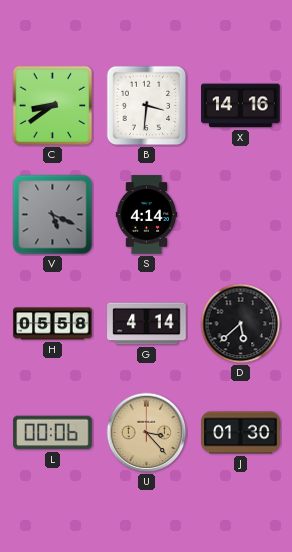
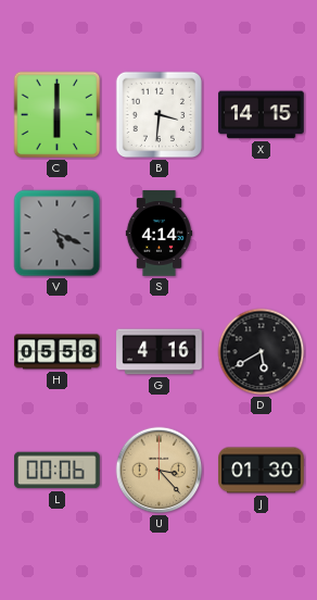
C: 8:39 -> 6:00
X: 14:16 -> 14:15
G: 4:14 -> 4:16
D: 5:38 -> 5:40
